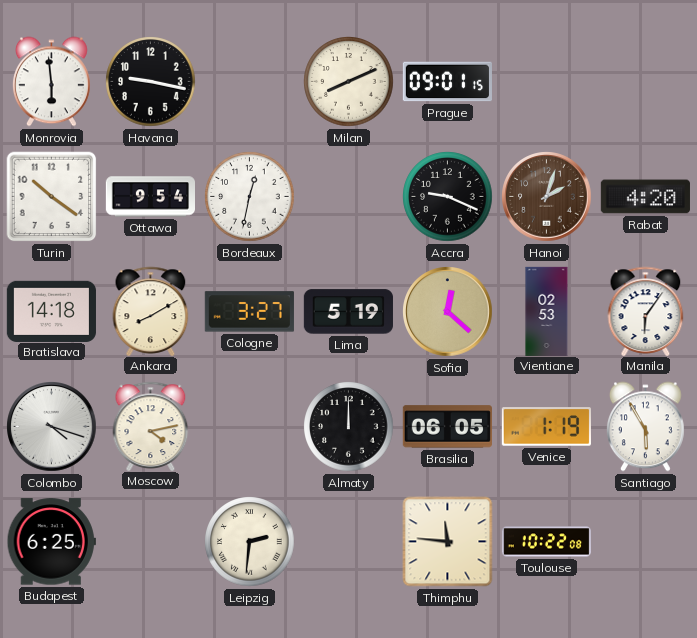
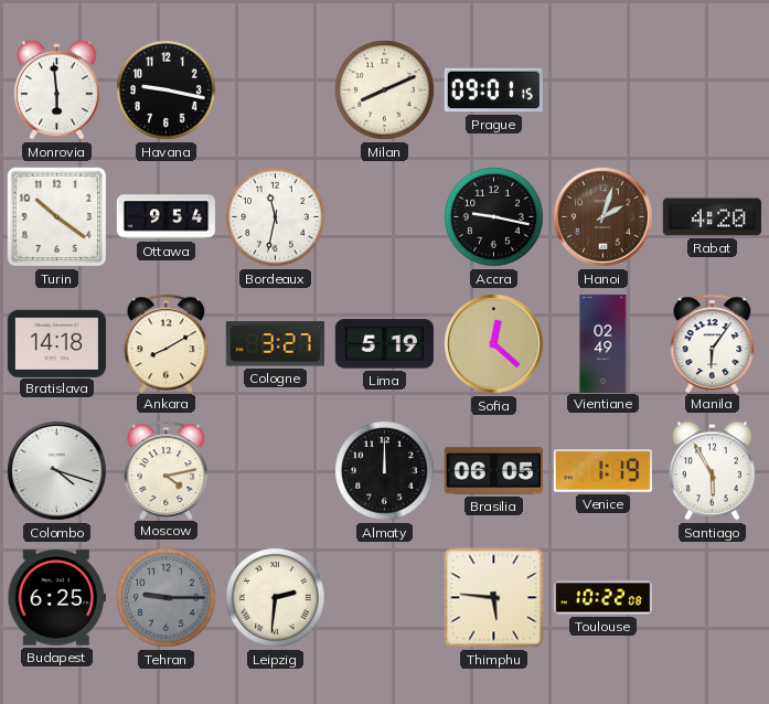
Bordeaux: 12:32 -> 11:32
Accra: 9:19 -> 9:17
Vientiane: 02:53 -> 02:49
Tehran: none -> 9:15
Thimphu: 11:46 -> 5:46
